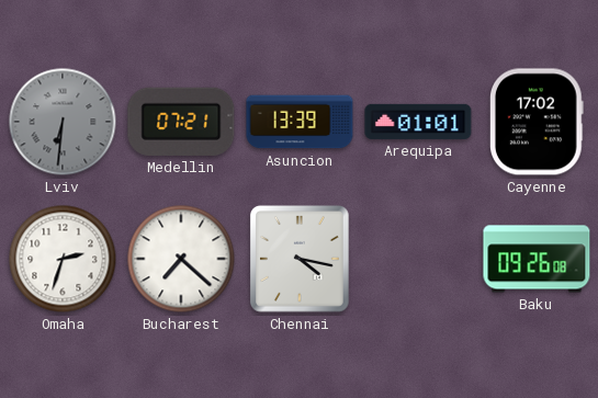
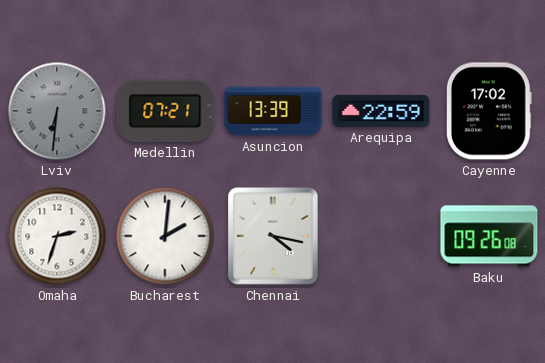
Arequipa: 01:01 -> 22:59
Bucharest: 7:22 -> 2:01
